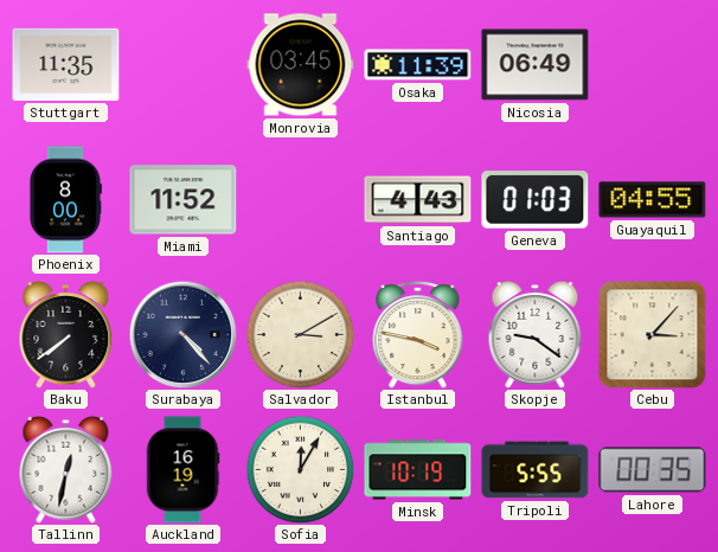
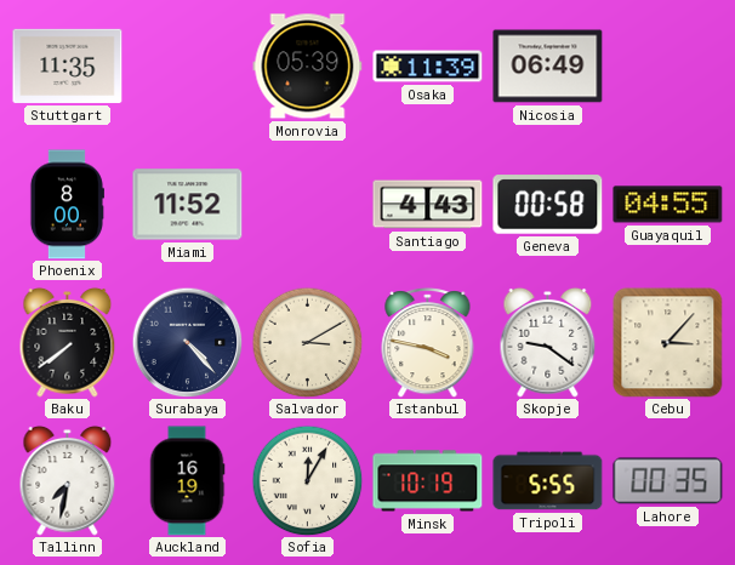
Monrovia: 03:45 -> 05:39
Geneva: 01:03 -> 00:58
Tallinn: 12:32 -> 7:32
